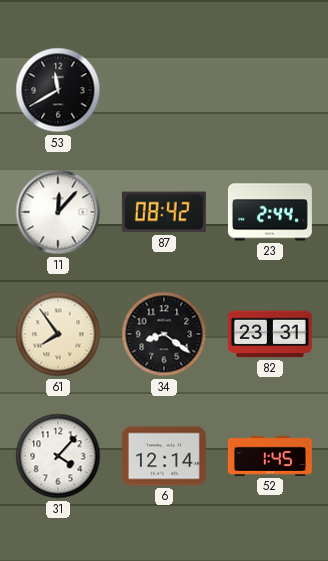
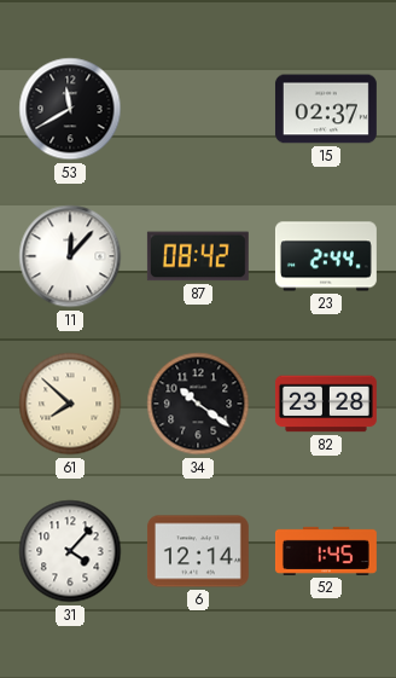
15: none -> 02:37
61: 7:54 -> 7:52
34: 8:21 -> 10:21
82: 23:31 -> 23:28
